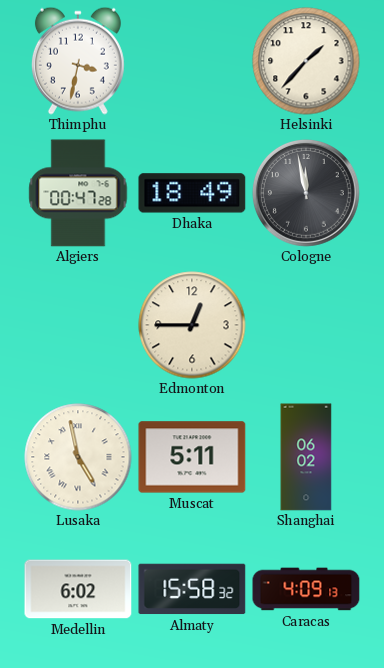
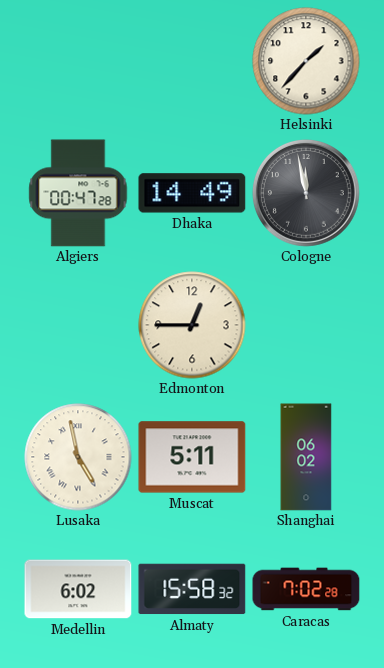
Thimphu: 3:32 -> none
Dhaka: 18:49 -> 14:49
Caracas: 4:09 -> 7:02
